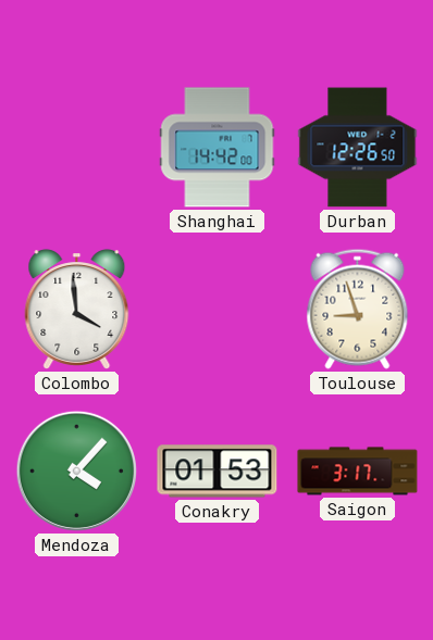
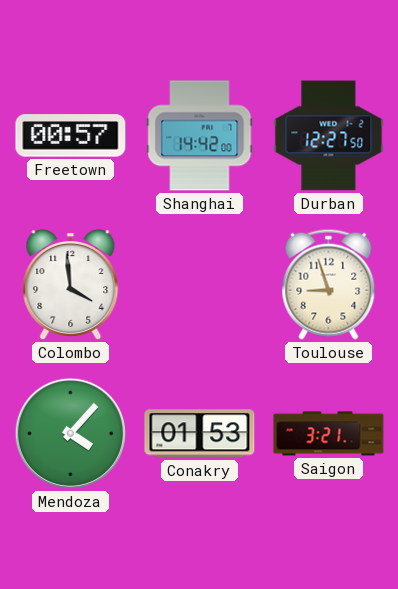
Freetown: none -> 00:57
Durban: 12:26 -> 12:27
Saigon: 3:17 -> 3:21
